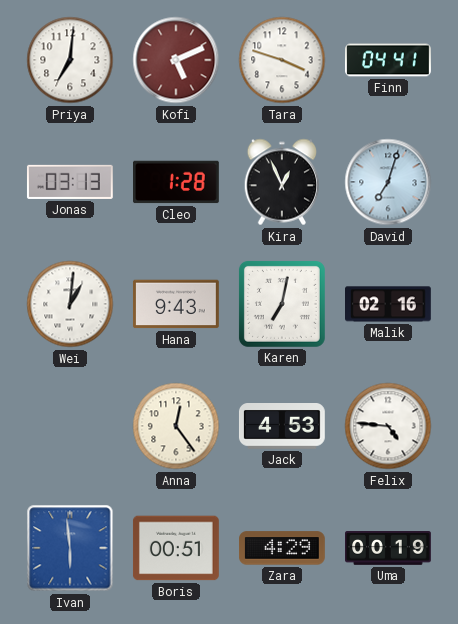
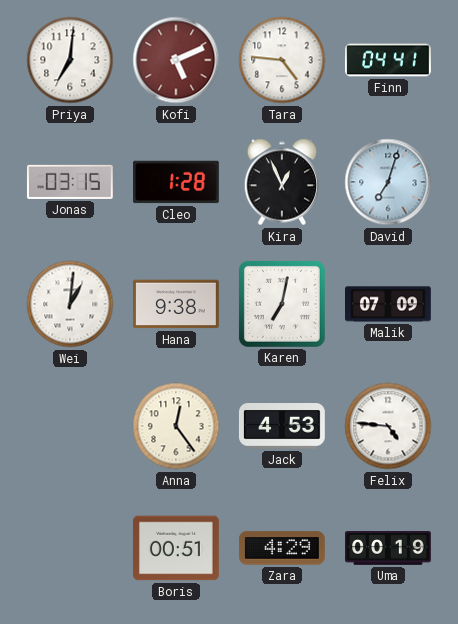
Tara: 3:48 -> 4:46
Jonas: 03:13 -> 03:15
Hana: 9:43 -> 9:38
Malik: 02:16 -> 07:09
Ivan: 5:59 -> none
